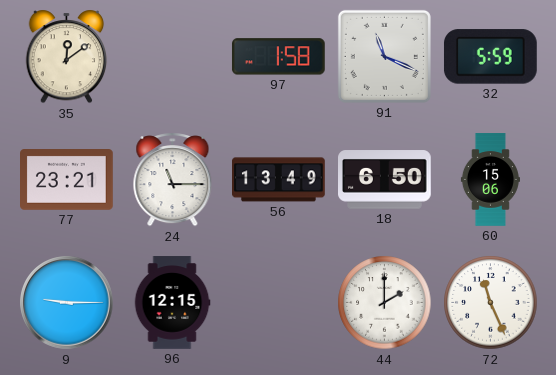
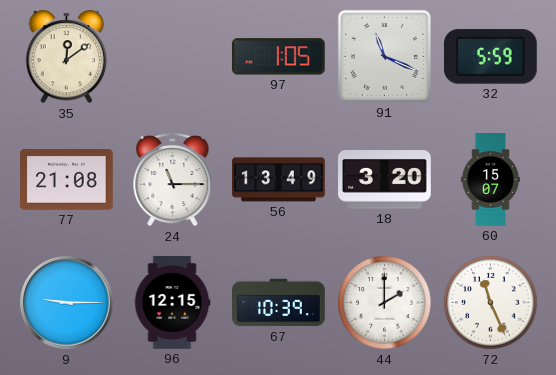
97: 1:58 -> 1:05
77: 23:21 -> 21:08
18: 6:50 -> 3:20
60: 15:06 -> 15:07
67: none -> 10:39
